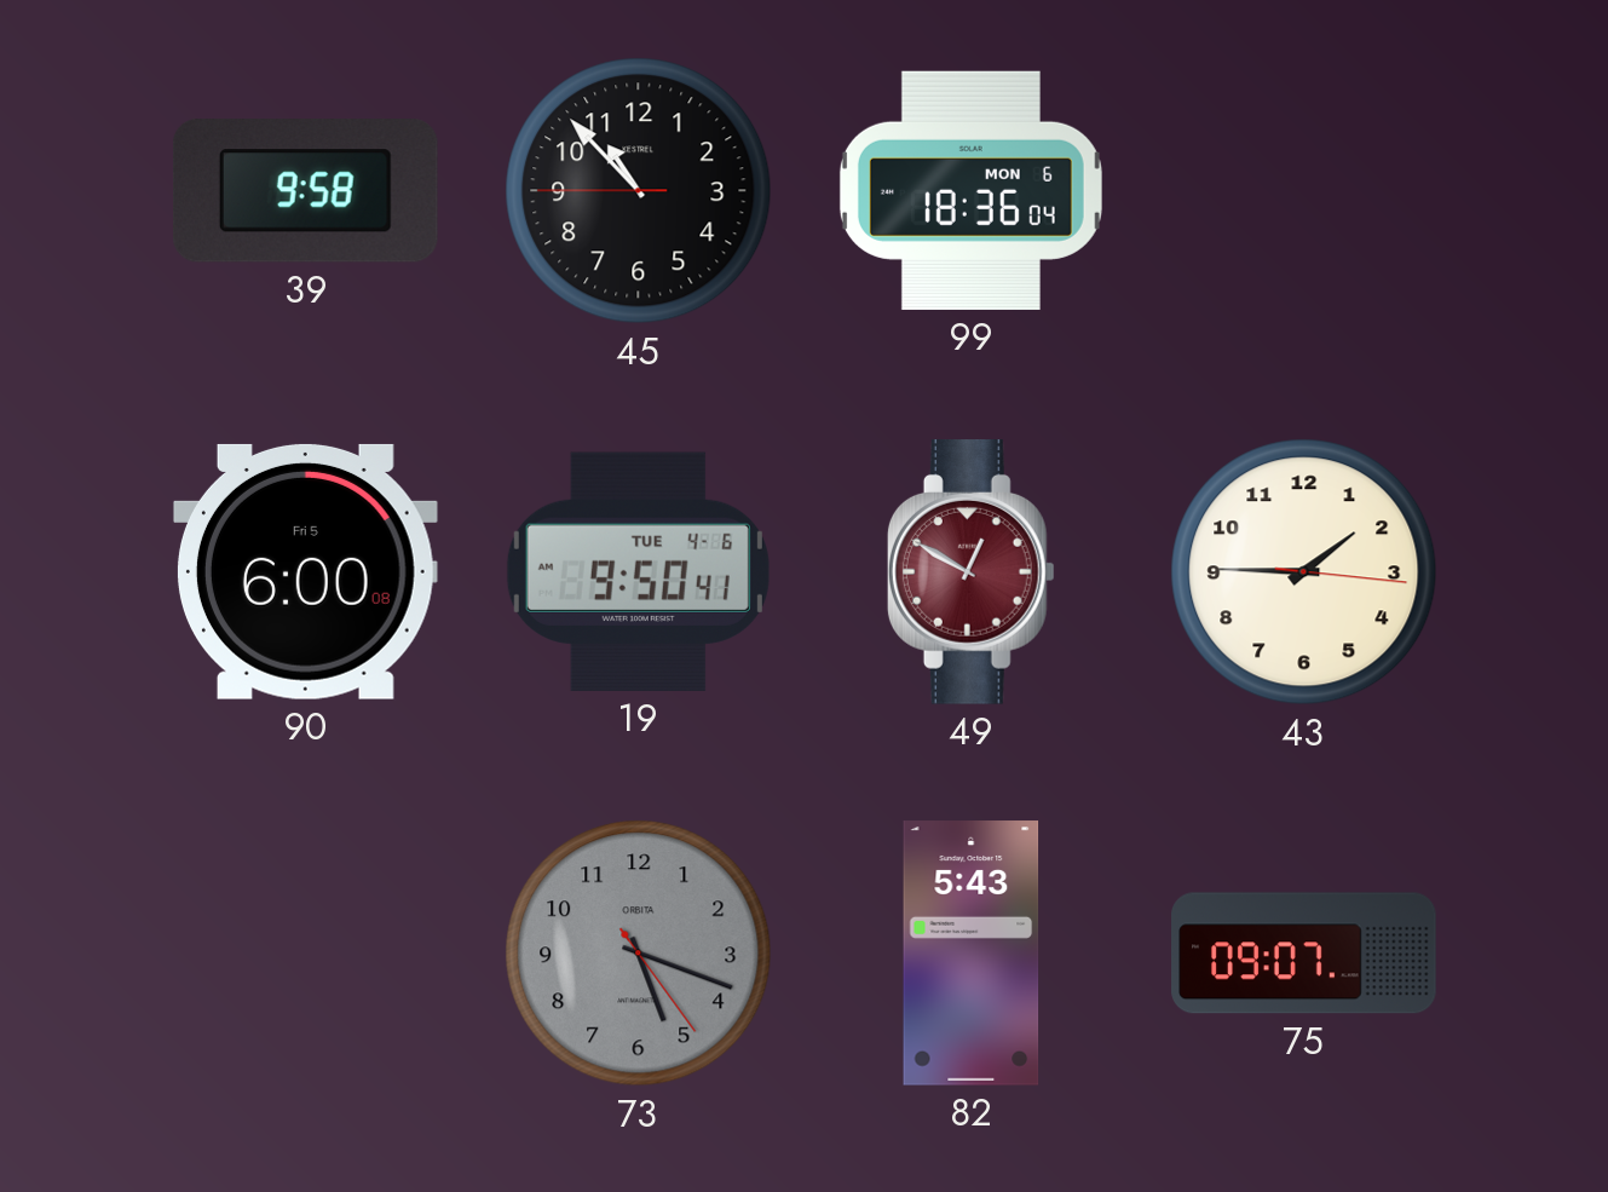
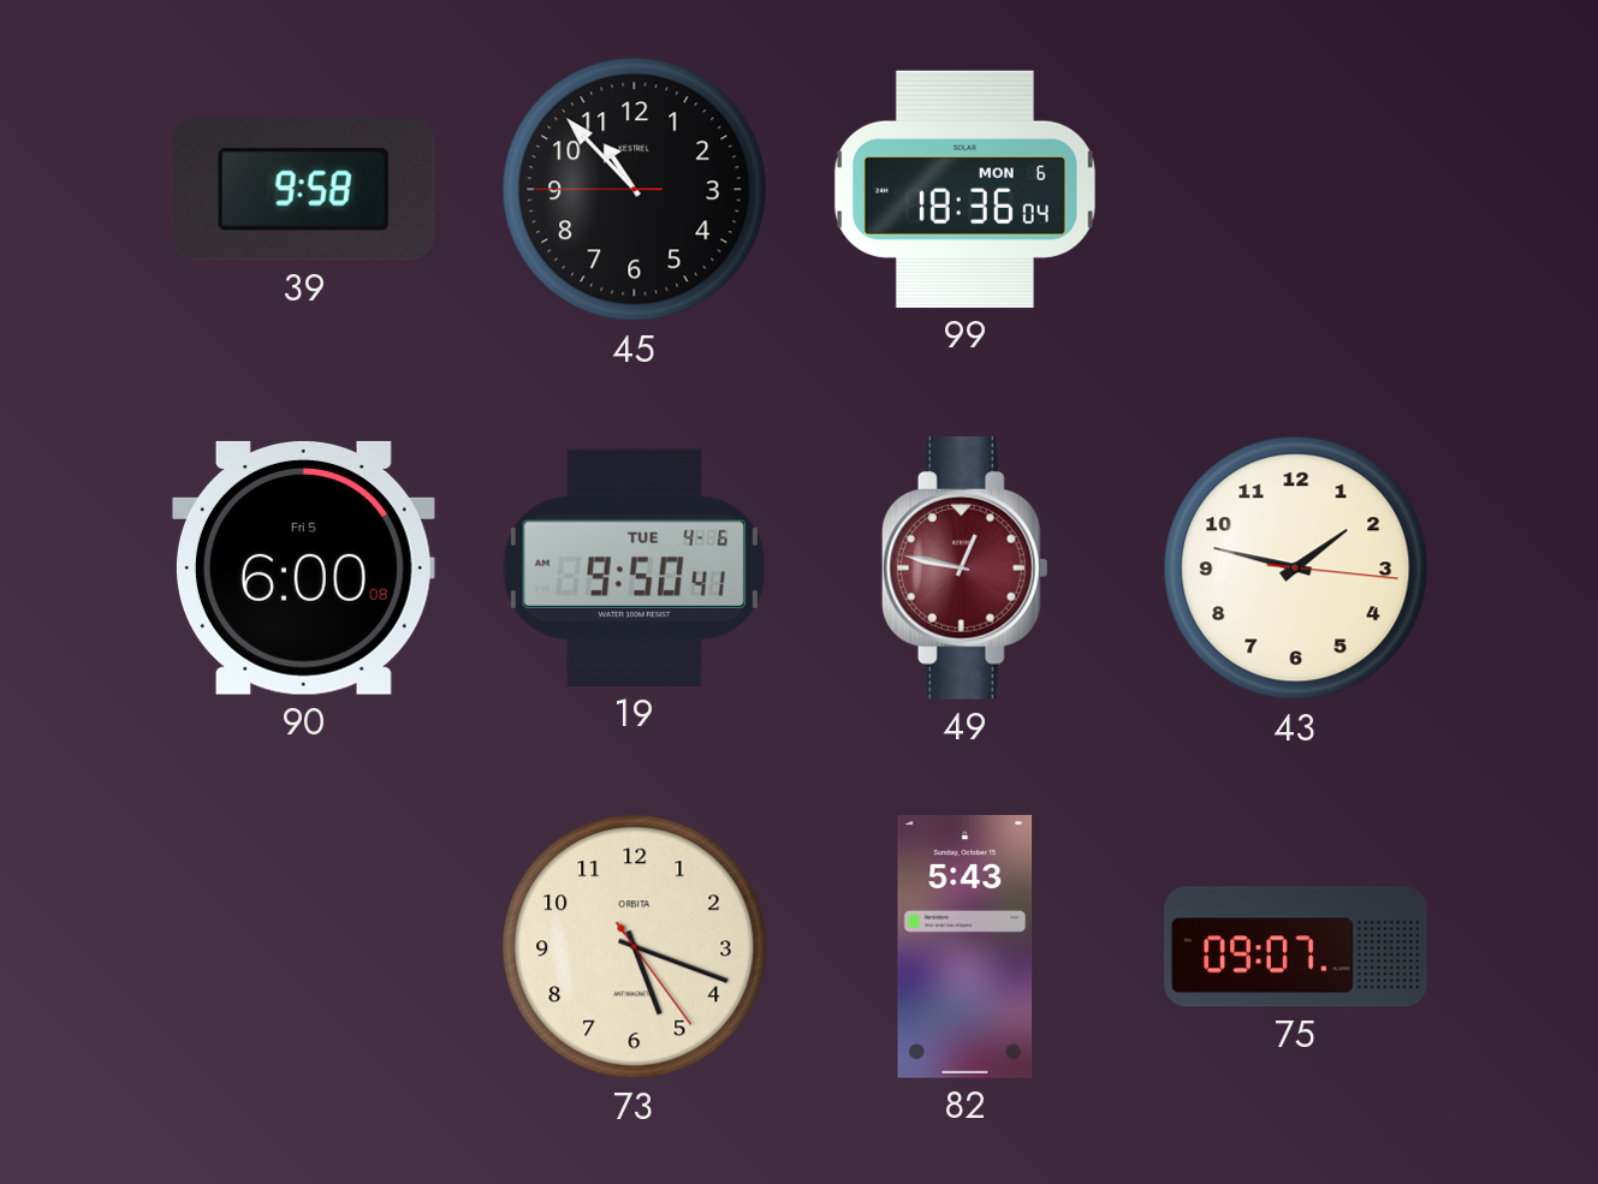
49: 12:50 -> 12:47
43: 1:45 -> 1:47
73 dial: grey -> cream
